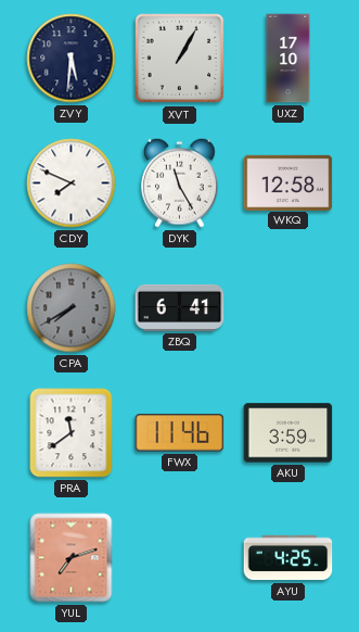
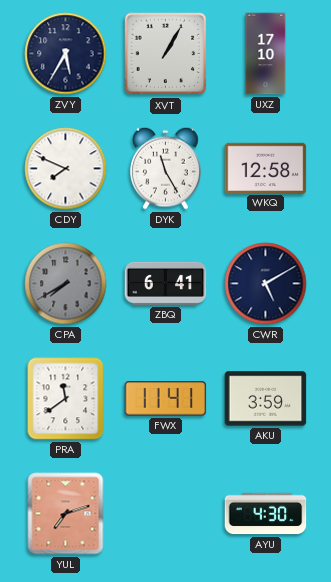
ZVY: 5:31 -> 5:35
CWR: none -> 5:10
FWX: 11:46 -> 11:41
AYU: 4:25 -> 4:30
